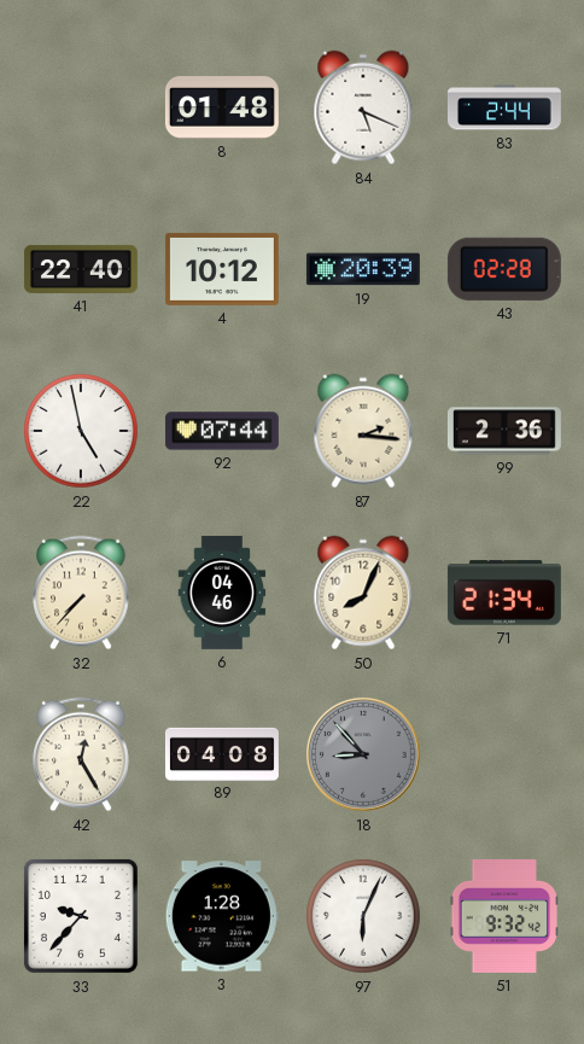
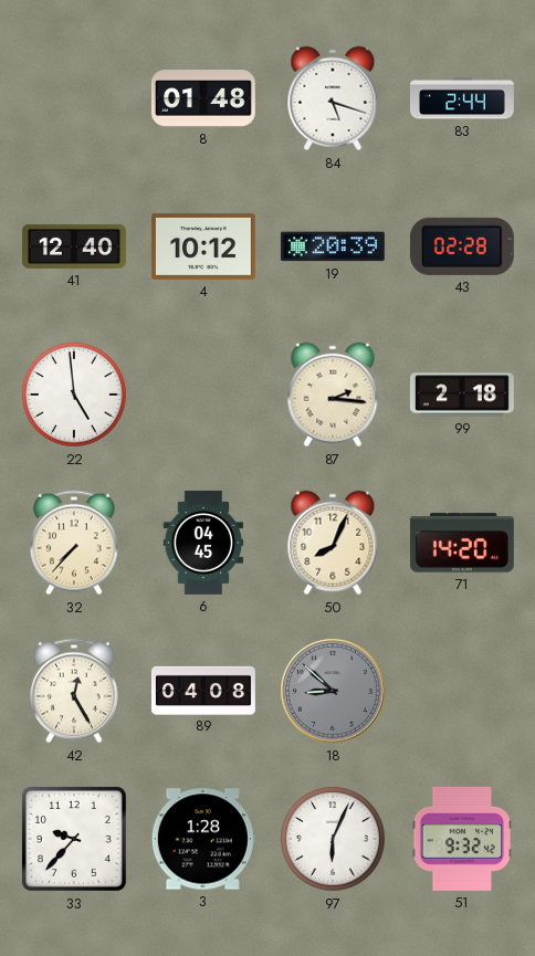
84: 5:19 -> 5:18
41: 22:40 -> 12:40
22: 4:58 -> 4:59
92: 07:44 -> none
99: 2:36 -> 2:18
6: 04:46 -> 04:45
71: 21:34 -> 14:20
18: 8:53 -> 8:52
